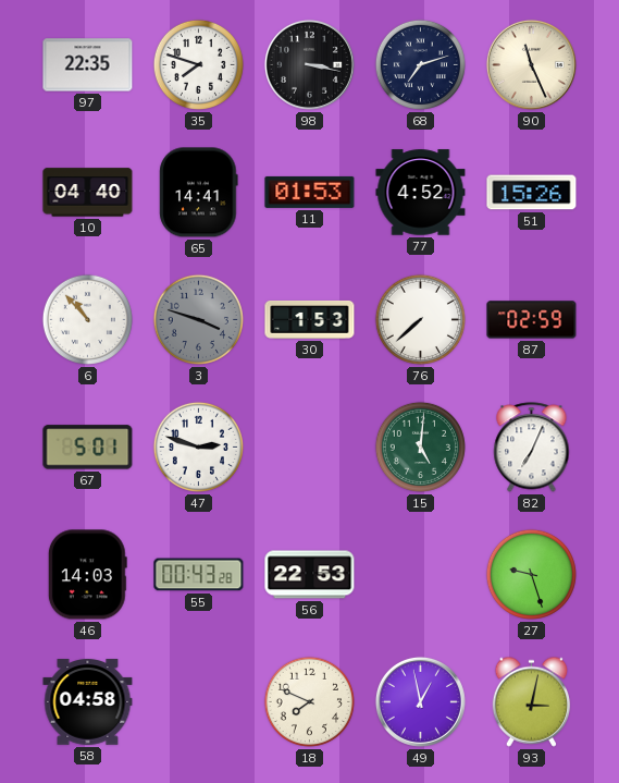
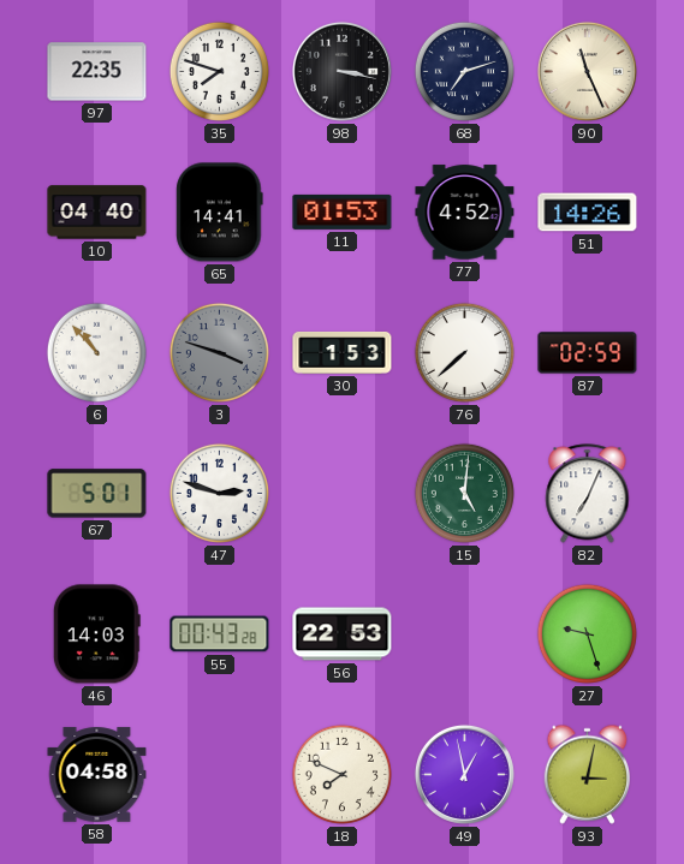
51: 15:26 -> 14:26
